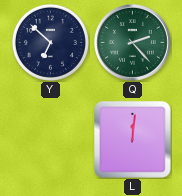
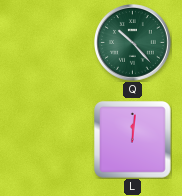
Y: 6:52 -> none
Q: 2:23 -> 10:23
